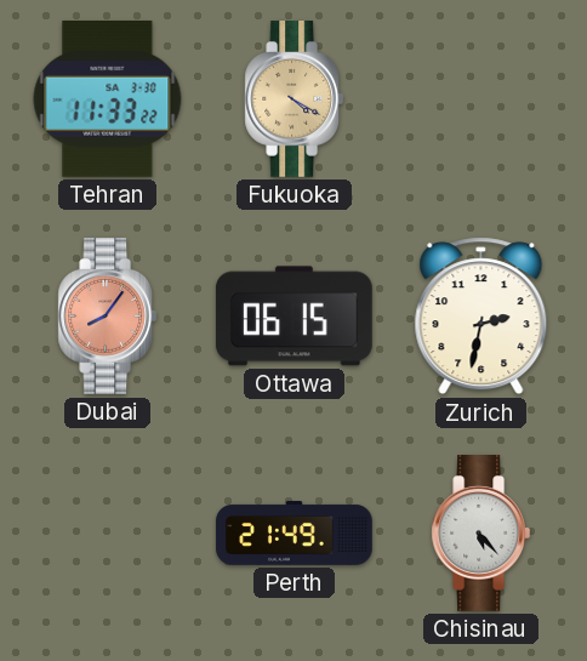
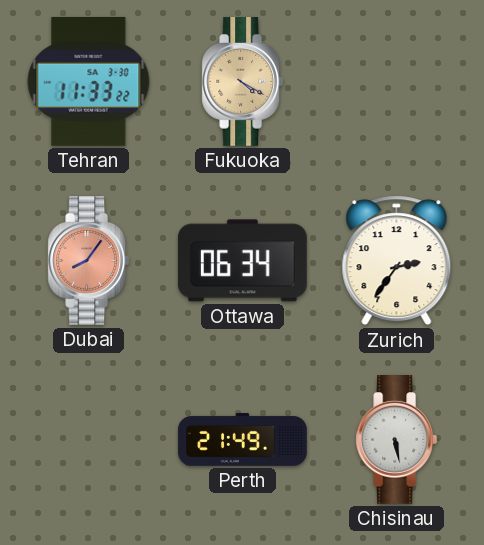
Ottawa: 06:15 -> 06:34
Zurich: 2:32 -> 2:36
Chisinau: 5:23 -> 5:28
